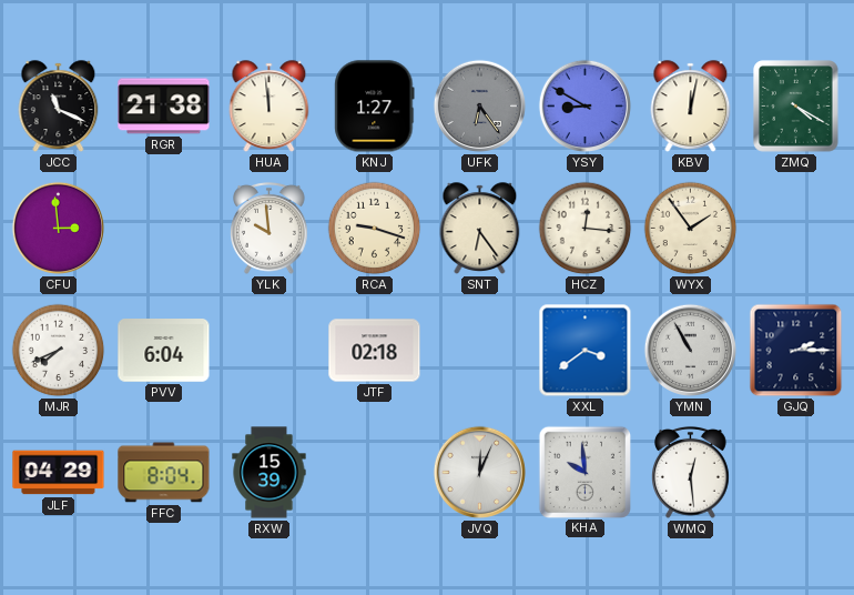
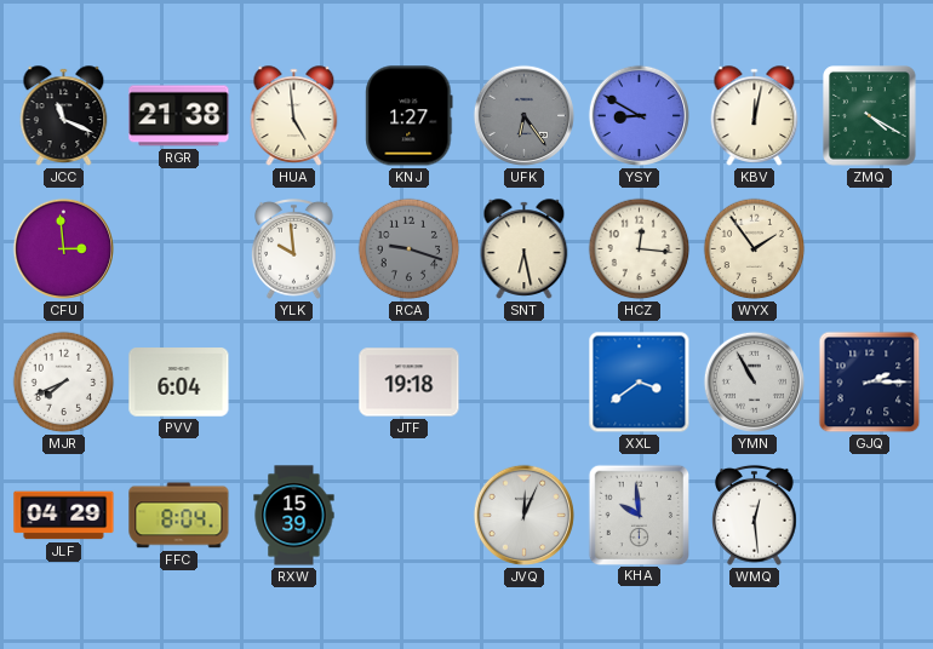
HUA: 11:59 -> 4:59
RCA dial: cream -> grey
SNT: 6:24 -> 6:28
JTF: 02:18 -> 19:18
